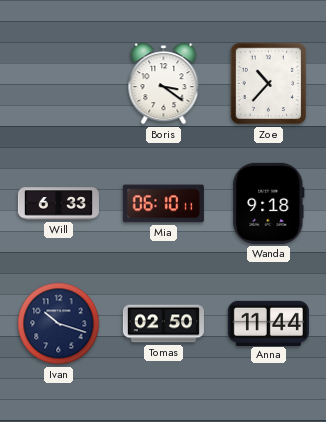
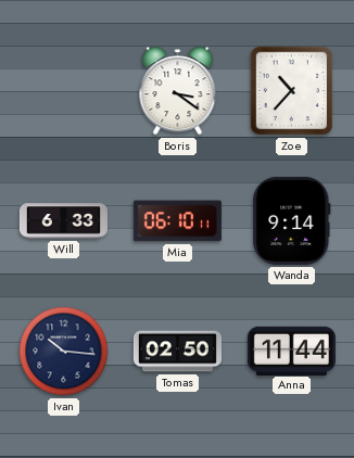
Wanda: 9:18 -> 9:14
Ivan: 10:18 -> 10:16
